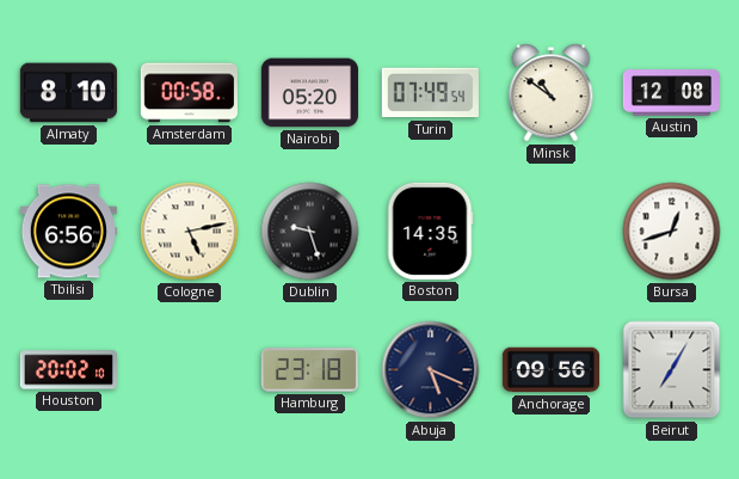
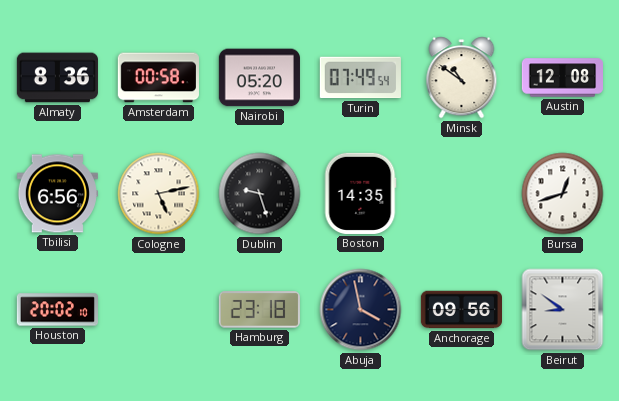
Almaty: 8:10 -> 8:36
Abuja: 5:19 -> 3:58
Beirut: 7:05 -> 8:51
